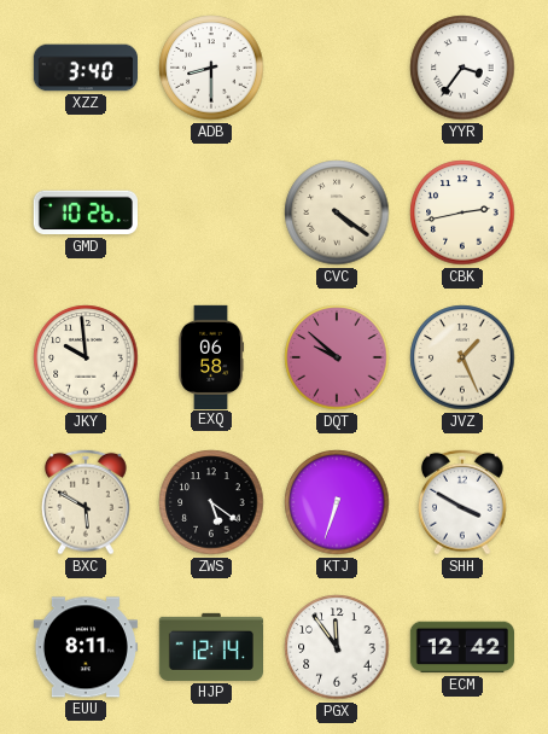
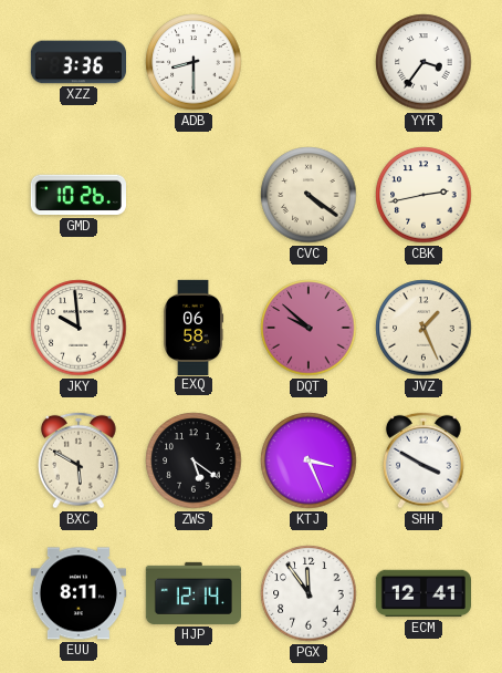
XZZ: 3:40 -> 3:36
KTJ: 6:33 -> 3:26
ECM: 12:42 -> 12:41
